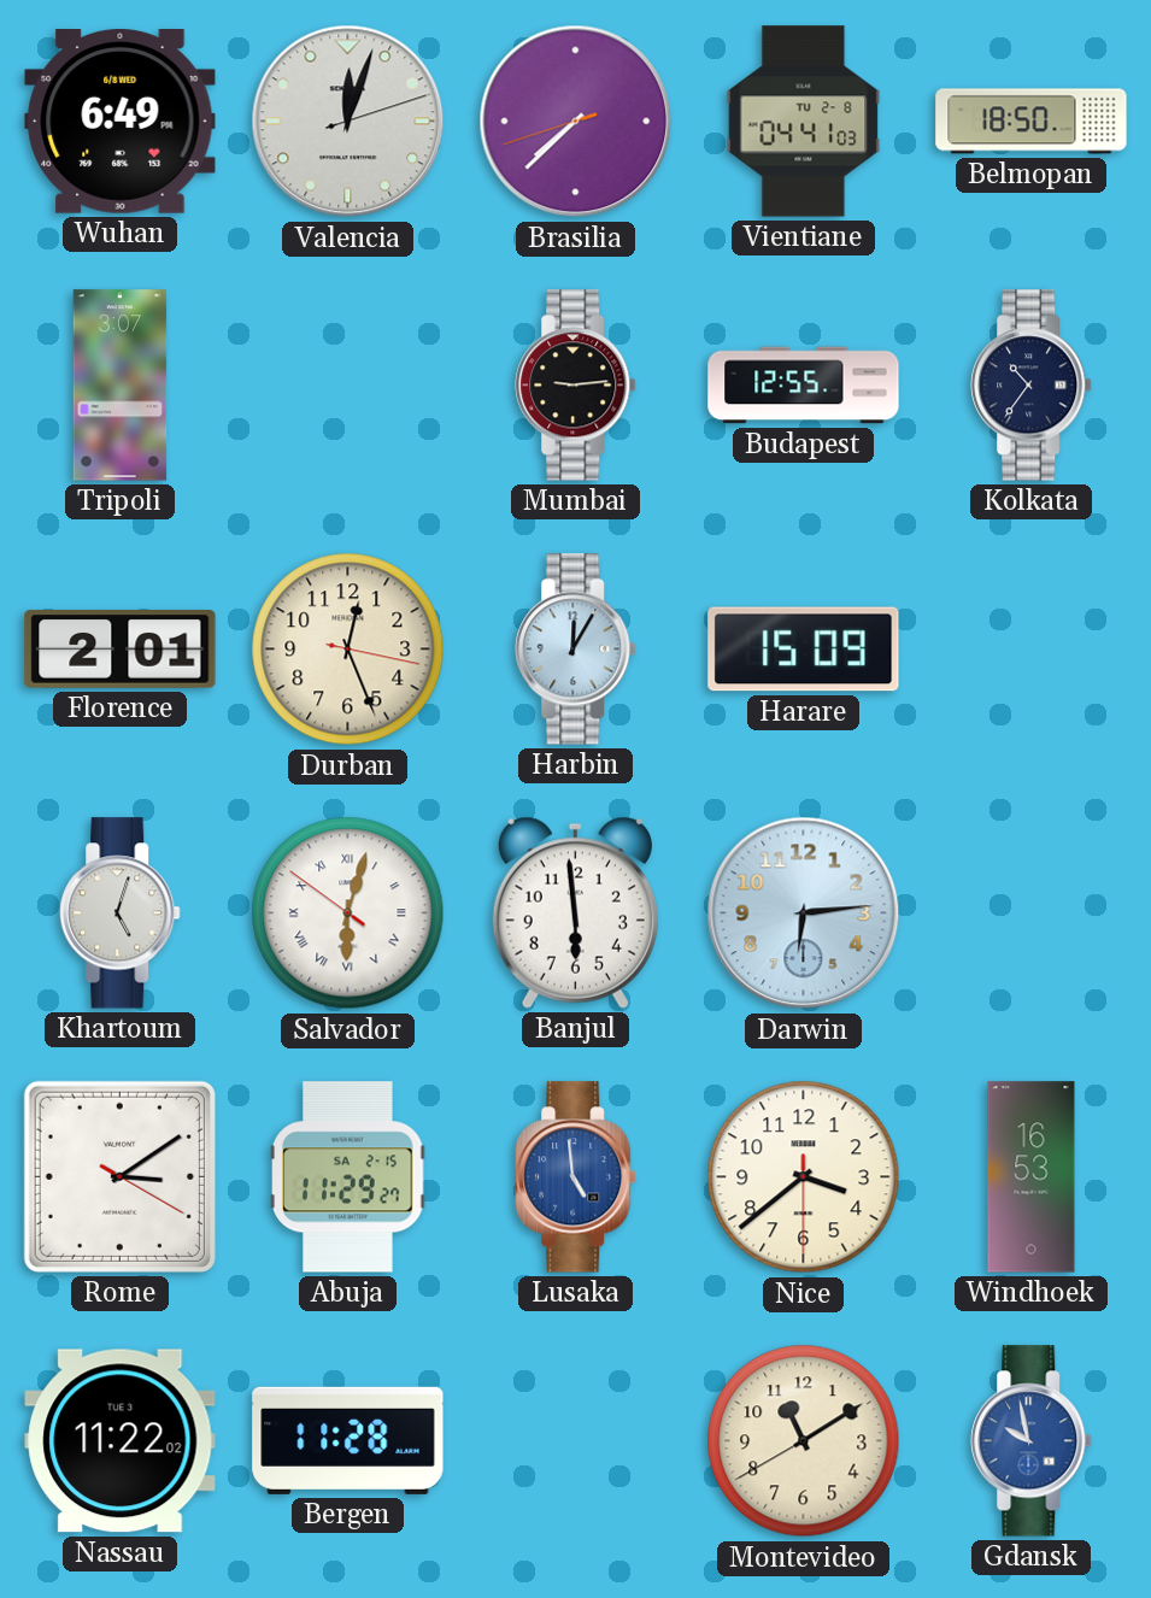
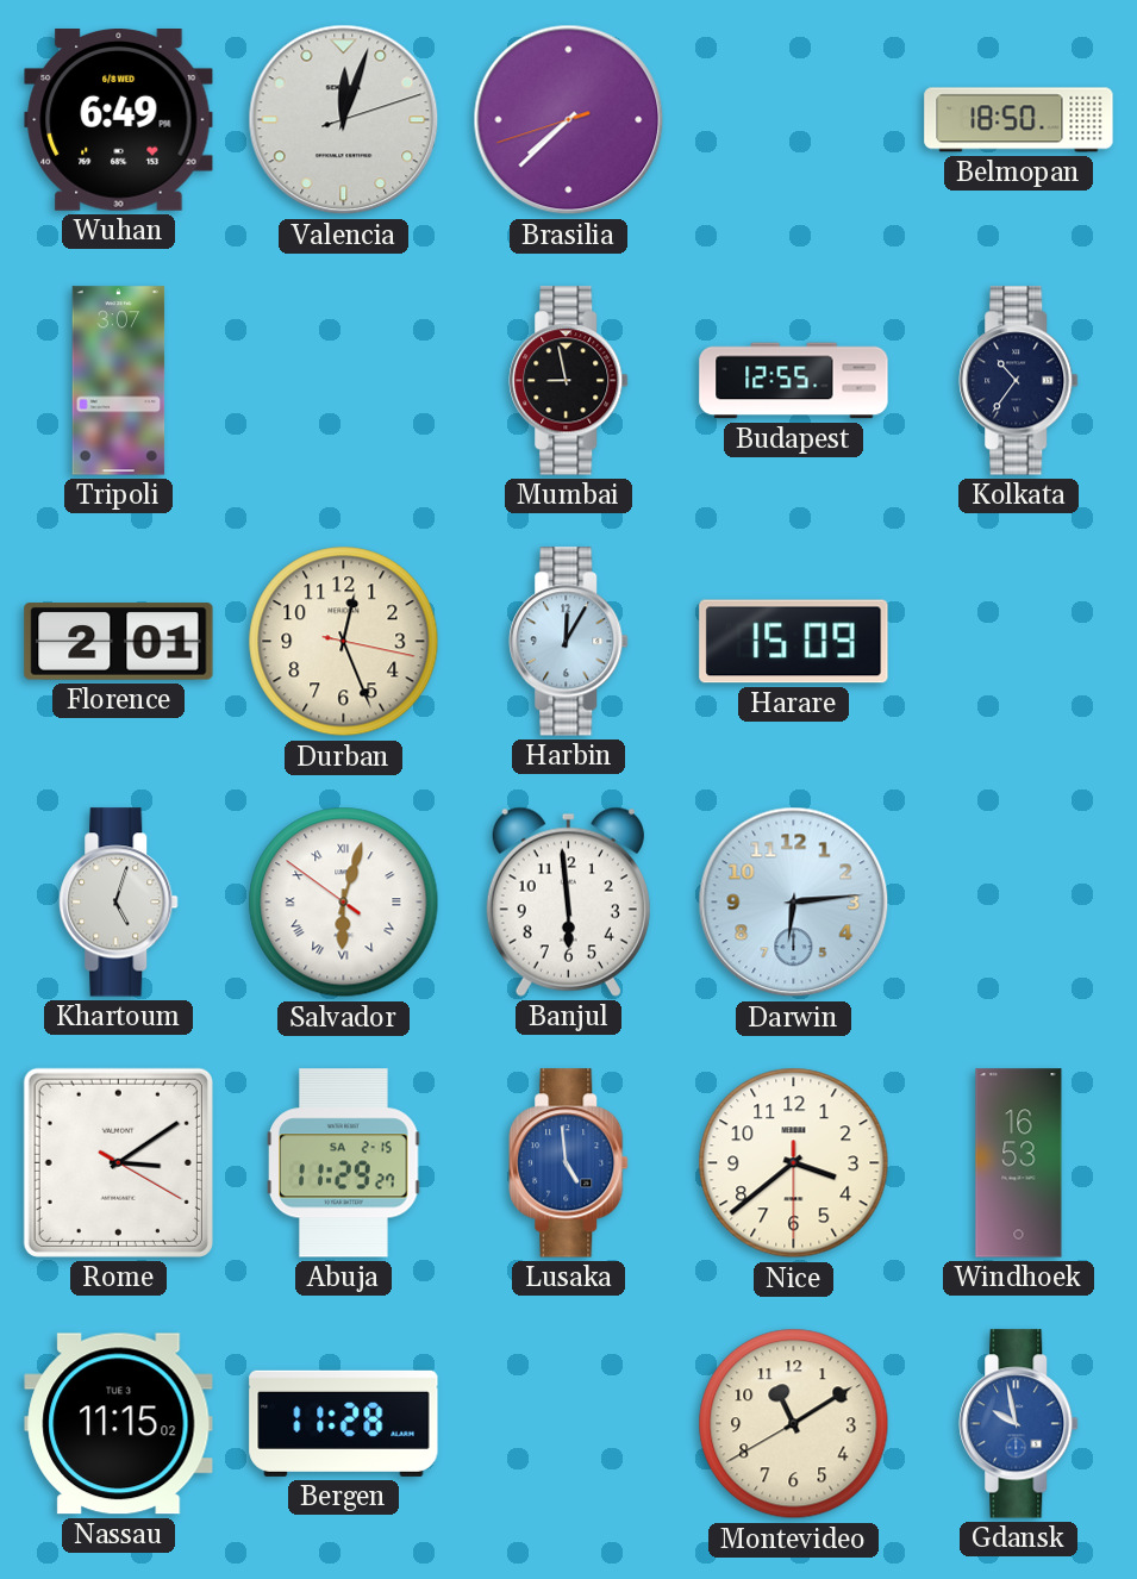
Vientiane: 04:41 -> none
Mumbai: 9:14 -> 8:58
Nassau: 11:22 -> 11:15
